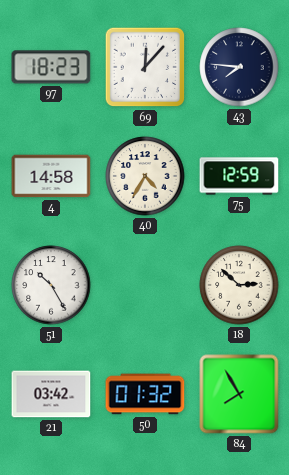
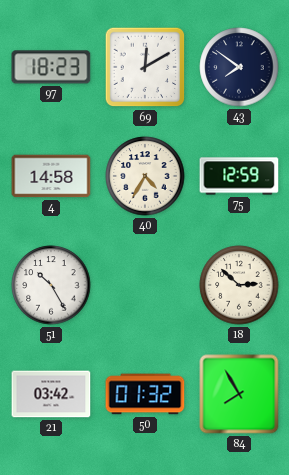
69: 12:07 -> 12:10
43: 7:46 -> 7:51
